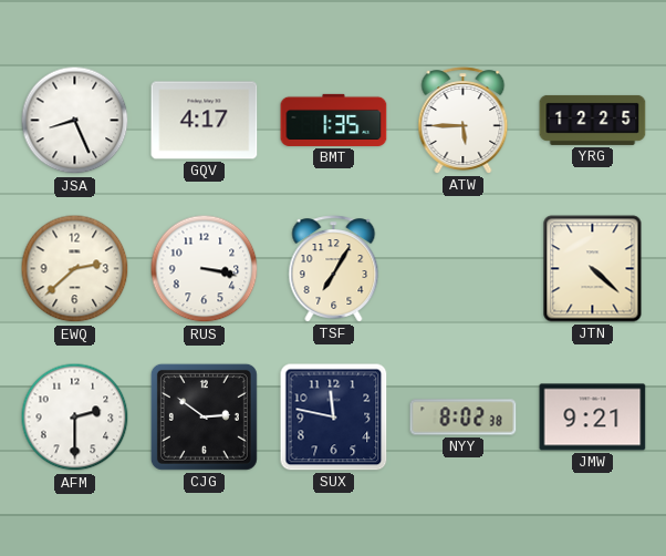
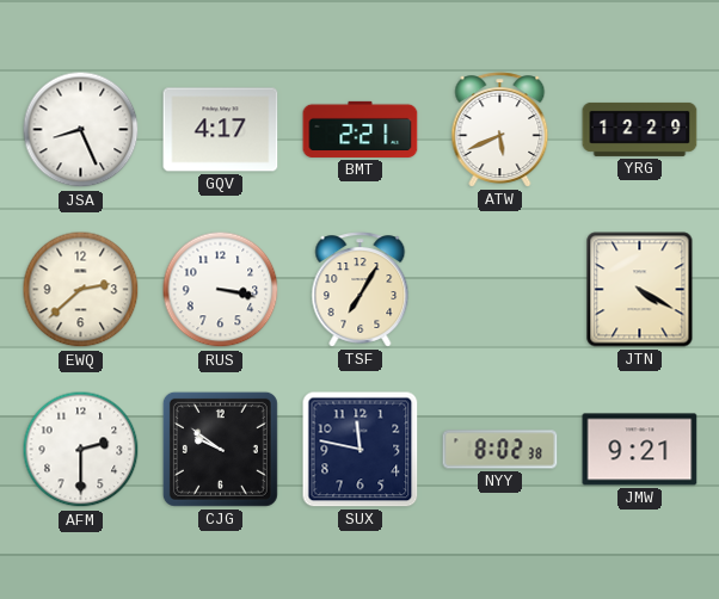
BMT: 1:35 -> 2:21
ATW: 5:45 -> 5:41
YRG: 12:25 -> 12:29
JTN: 4:22 -> 4:20
CJG: 2:51 -> 9:51
